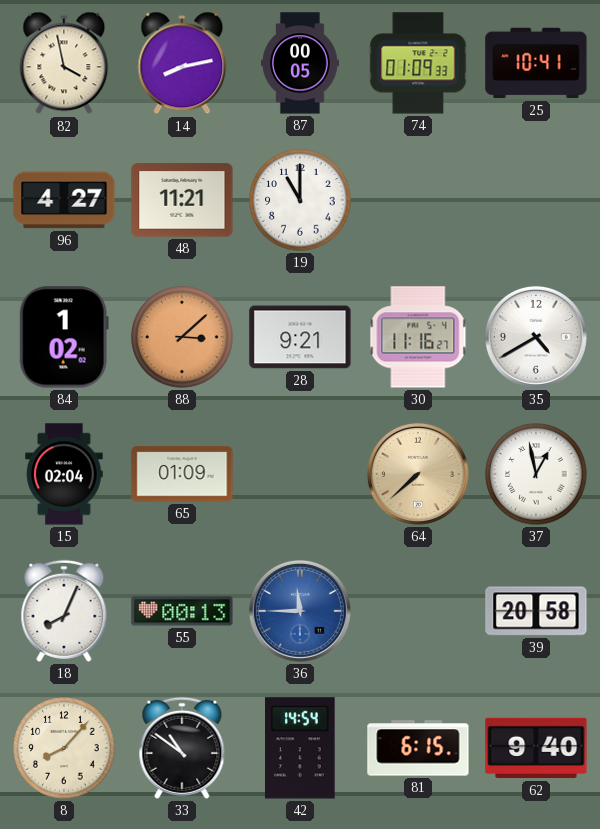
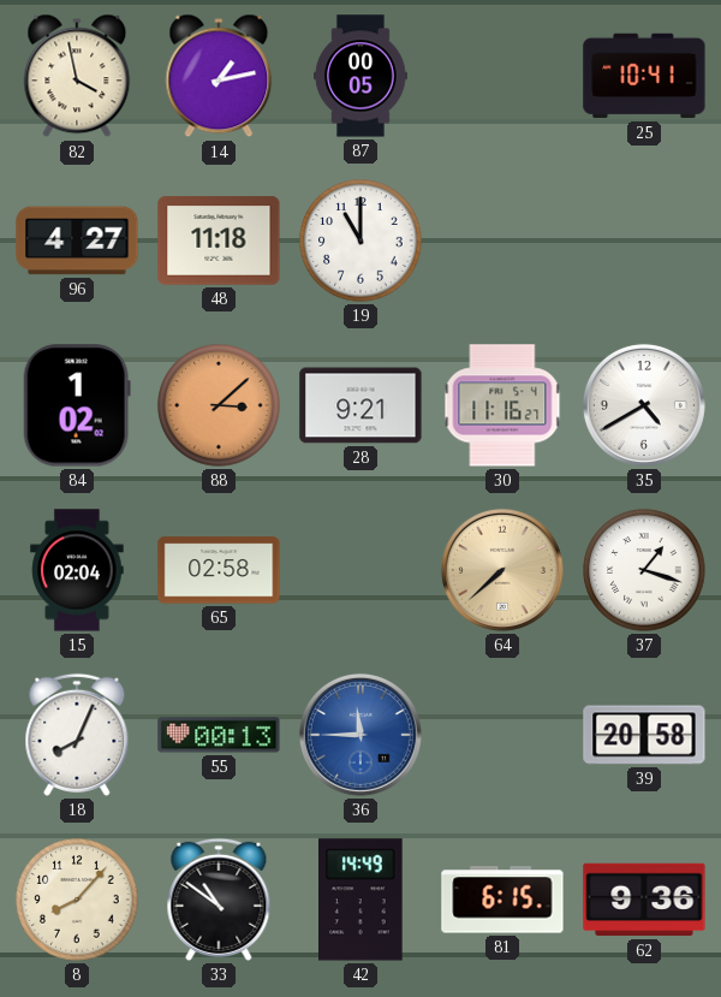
14: 8:13 -> 1:13
74: 01:09 -> none
48: 11:21 -> 11:18
65: 01:09 -> 02:58
37: 12:58 -> 1:18
42: 14:54 -> 14:49
62: 9:40 -> 9:36
